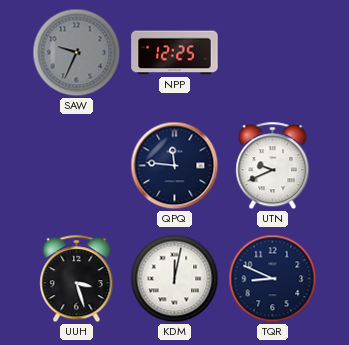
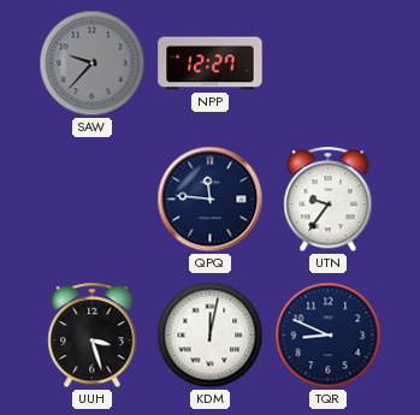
SAW: 9:34 -> 9:37
NPP: 12:25 -> 12:27
UTN: 9:41 -> 9:36
